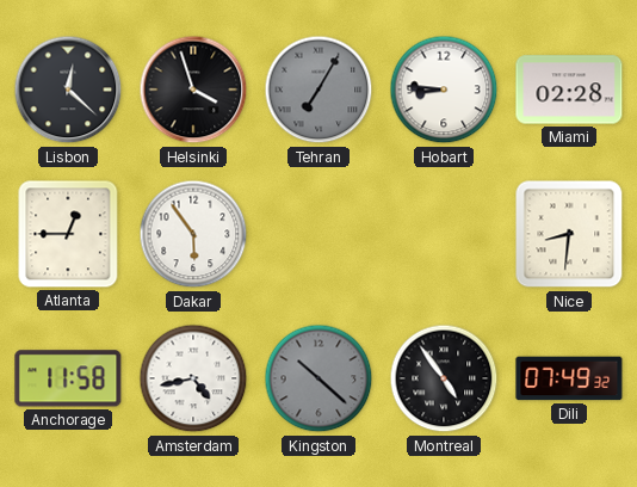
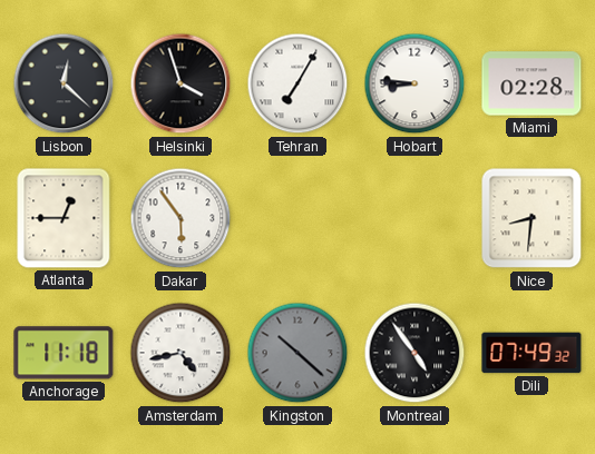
Tehran dial: grey -> white
Anchorage: 11:58 -> 11:18
